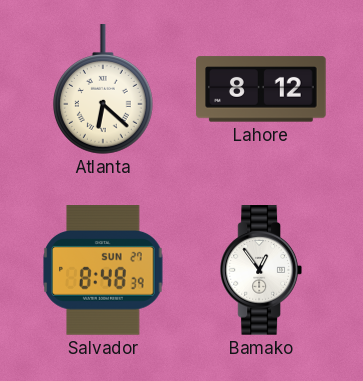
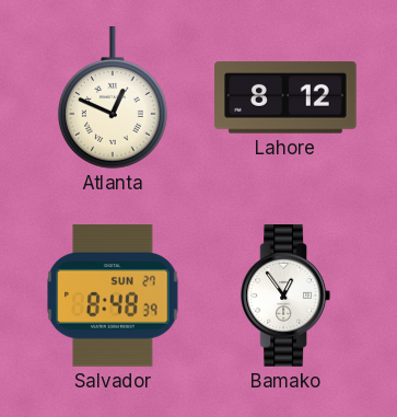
Atlanta: 6:22 -> 12:49
